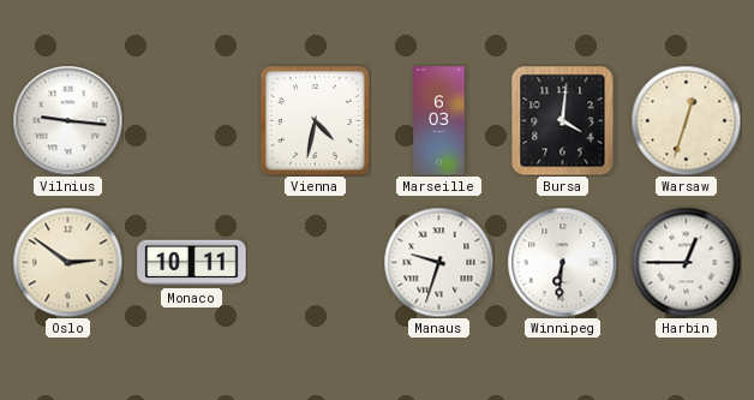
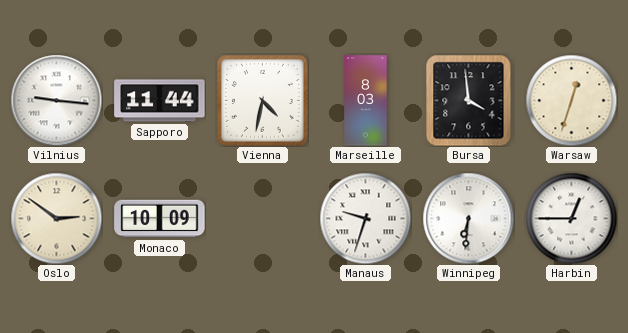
Sapporo: none -> 11:44
Marseille: 6:03 -> 8:03
Bursa: 4:01 -> 3:59
Monaco: 10:11 -> 10:09
